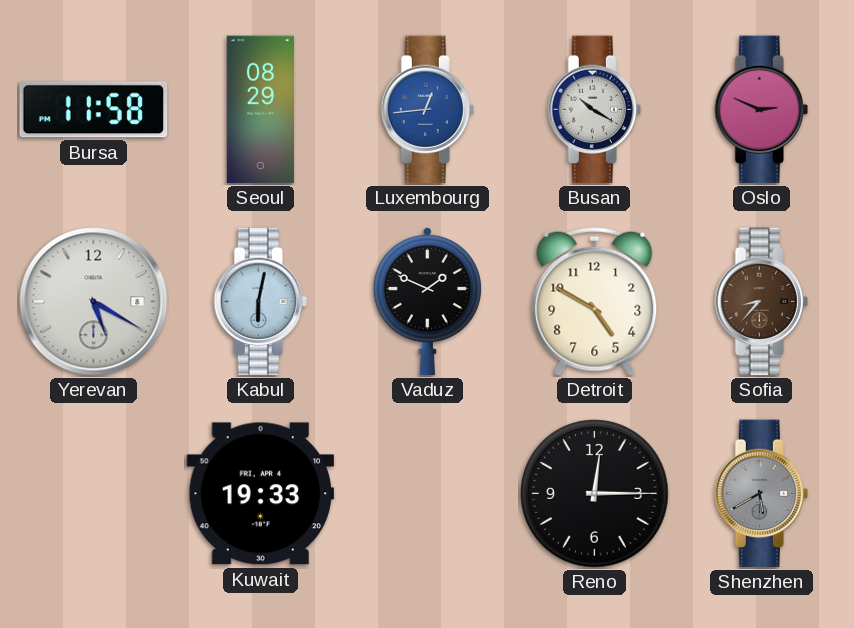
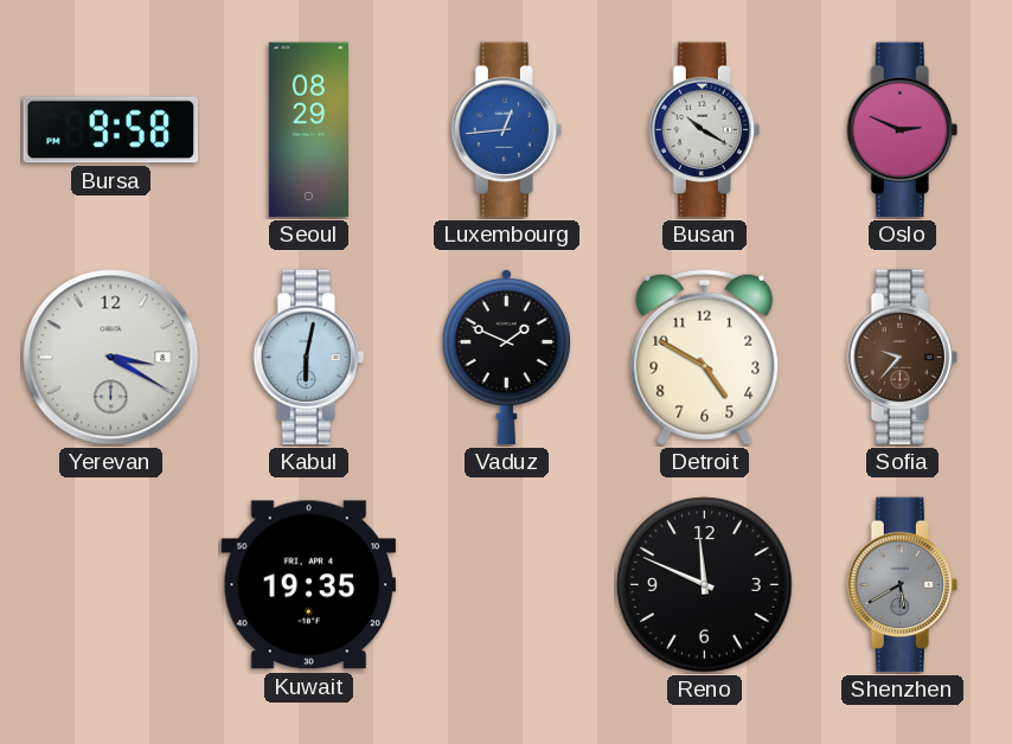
Bursa: 11:58 -> 9:58
Yerevan: 5:20 -> 3:20
Sofia: 8:37 -> 9:37
Kuwait: 19:33 -> 19:35
Reno: 12:15 -> 11:49
